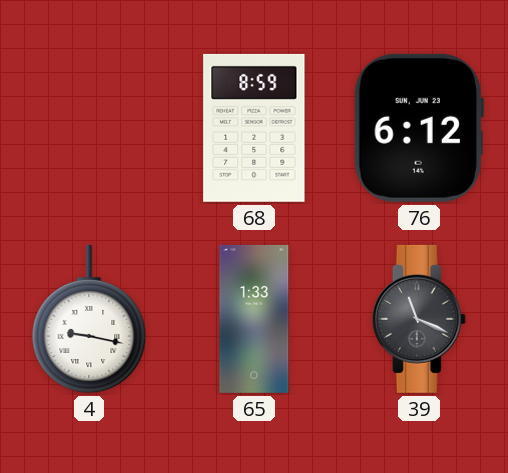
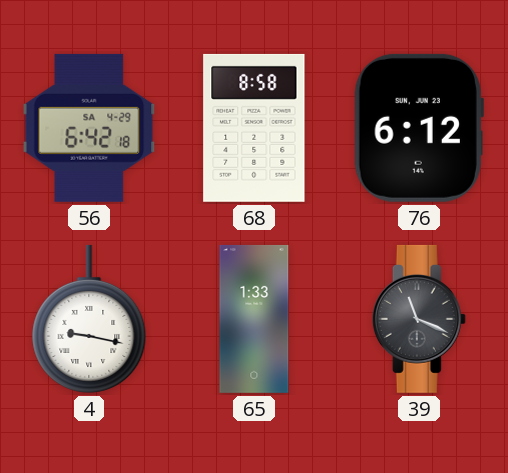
56: none -> 6:42
68: 8:59 -> 8:58
